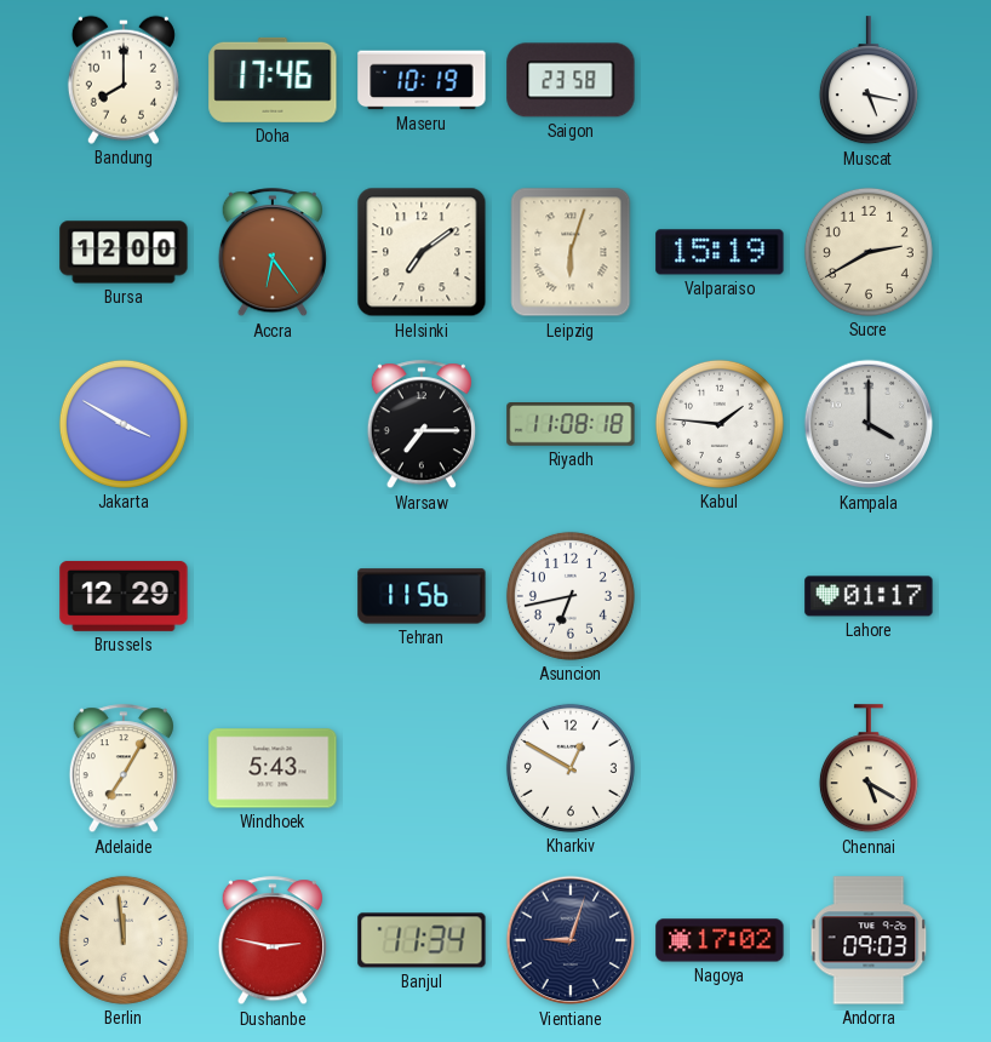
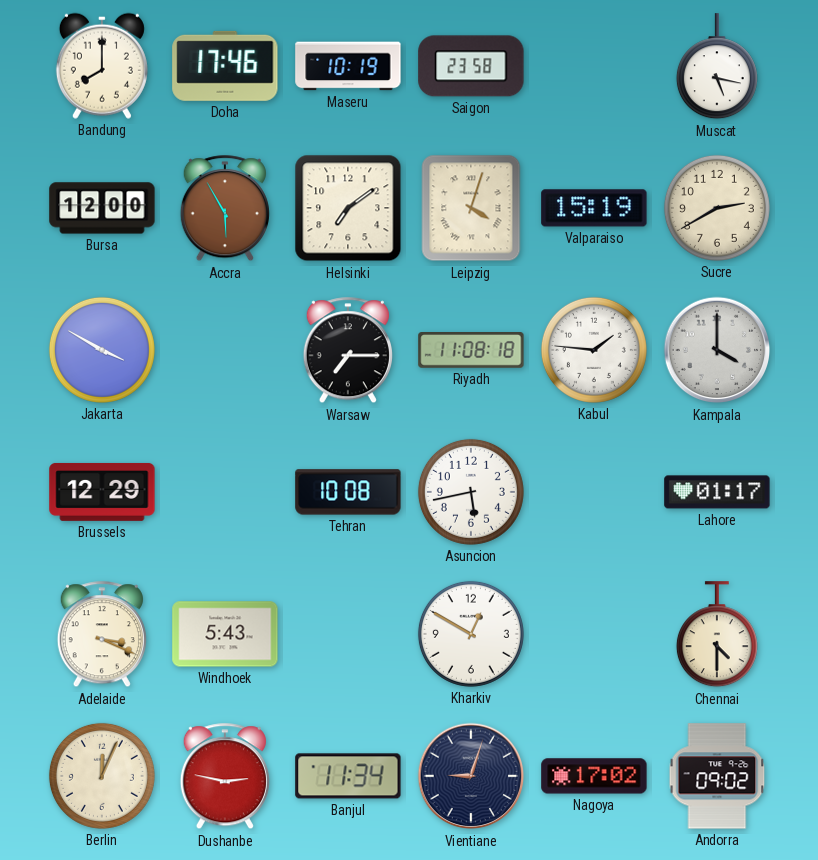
Accra: 6:24 -> 5:55
Leipzig: 6:03 -> 4:03
Tehran: 11:56 -> 10:08
Asuncion: 6:43 -> 5:43
Adelaide: 7:05 -> 3:19
Chennai: 5:20 -> 4:30
Berlin: 11:59 -> 12:04
Andorra: 09:03 -> 09:02
